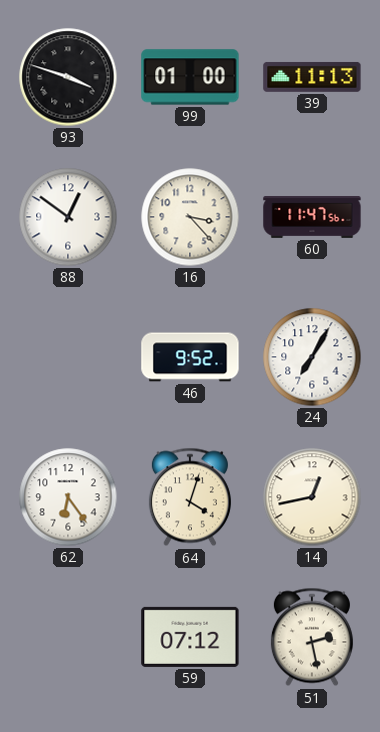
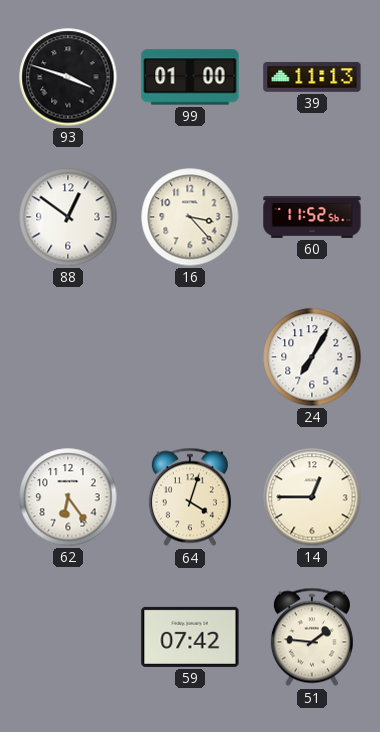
60: 11:47 -> 11:52
46: 9:52 -> none
14: 12:43 -> 12:45
59: 07:12 -> 07:42
51: 2:28 -> 1:46
